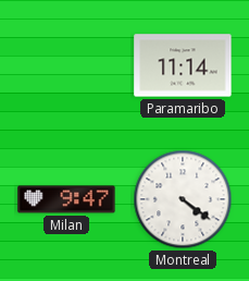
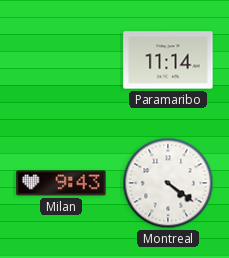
Milan: 9:47 -> 9:43
